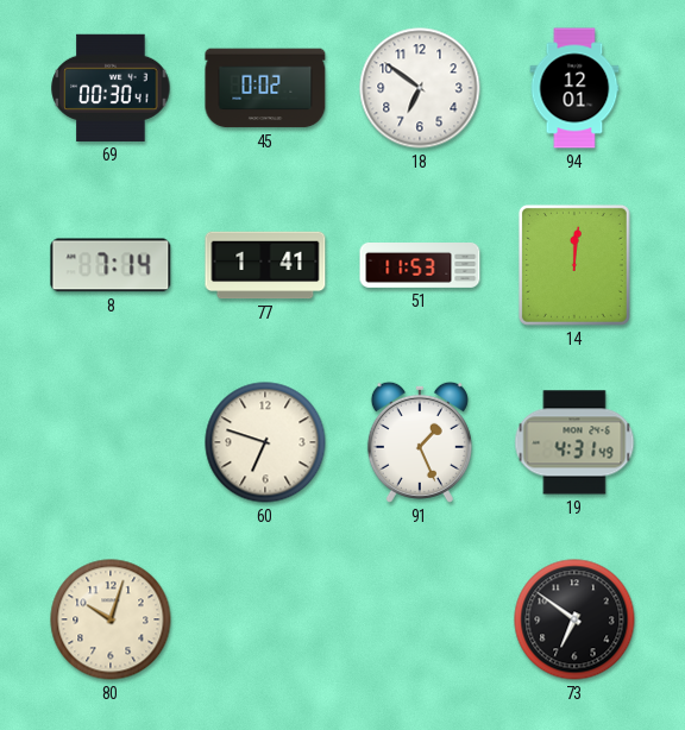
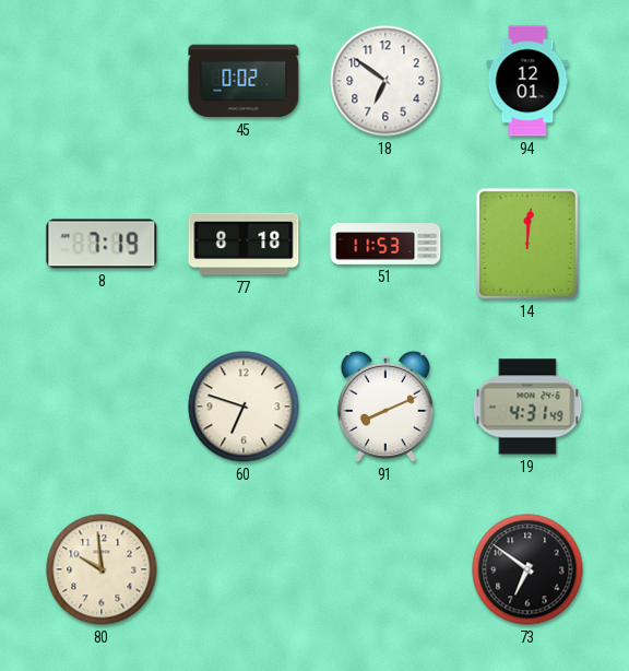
69: 00:30 -> none
8: 7:14 -> 7:19
77: 1:41 -> 8:18
91: 1:26 -> 8:11
80: 10:03 -> 9:59
